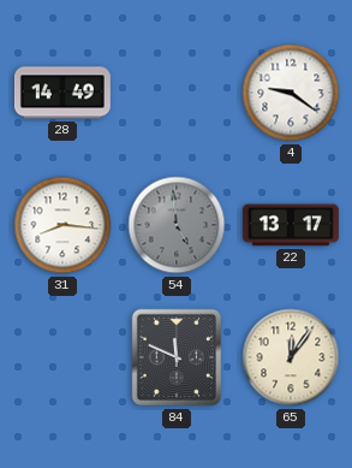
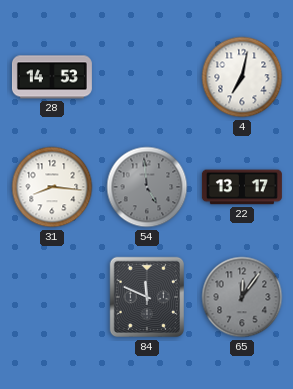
28: 14:49 -> 14:53
4: 9:21 -> 7:02
65 dial: cream -> grey
